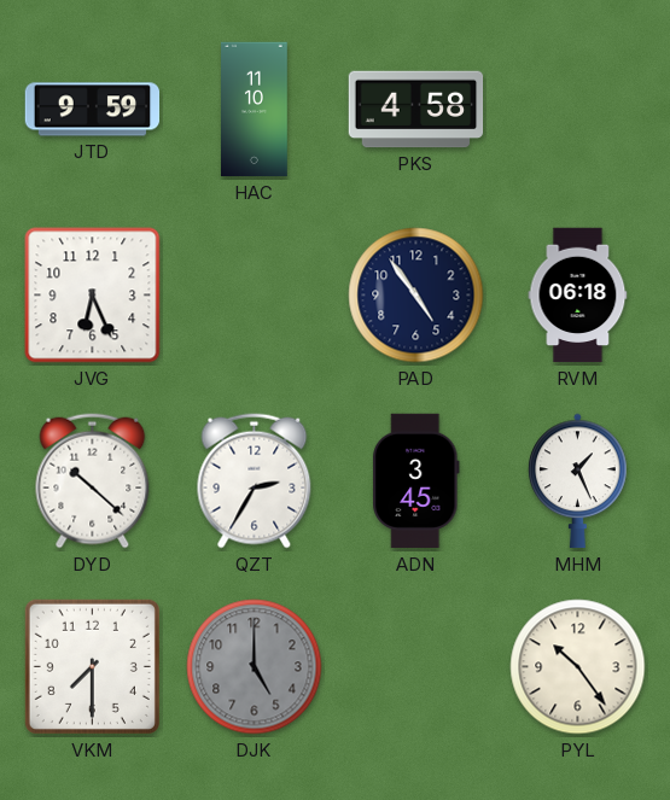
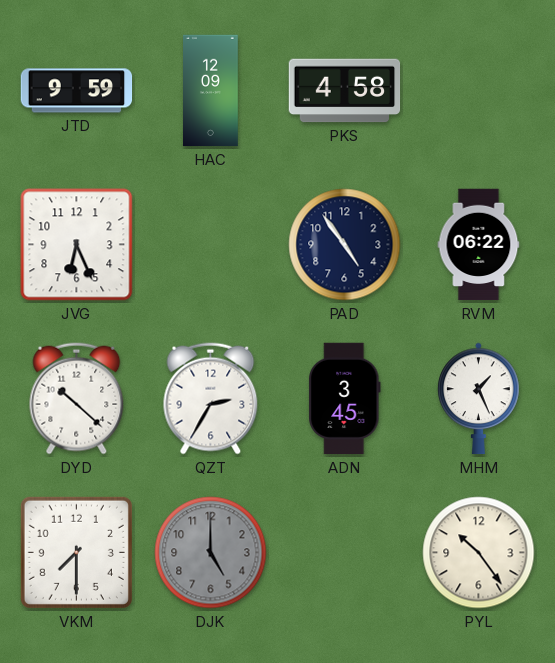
HAC: 11:10 -> 12:09
RVM: 06:18 -> 06:22
